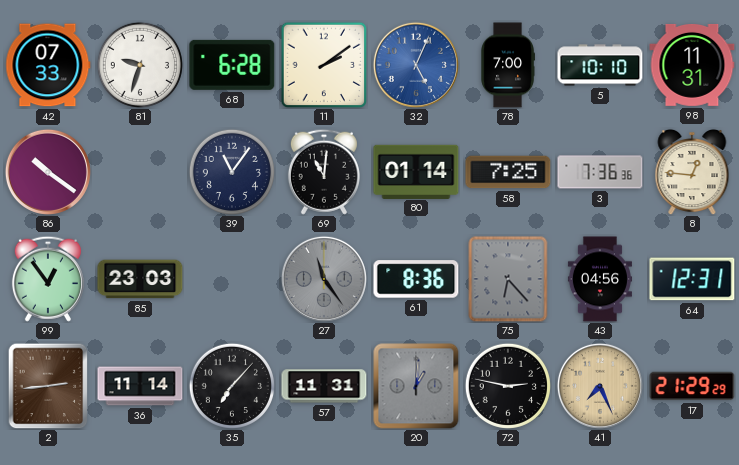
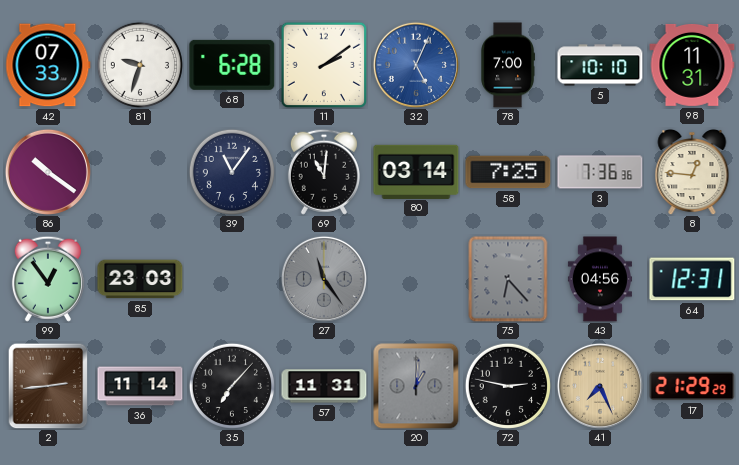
80: 01:14 -> 03:14
61: 8:36 -> none
